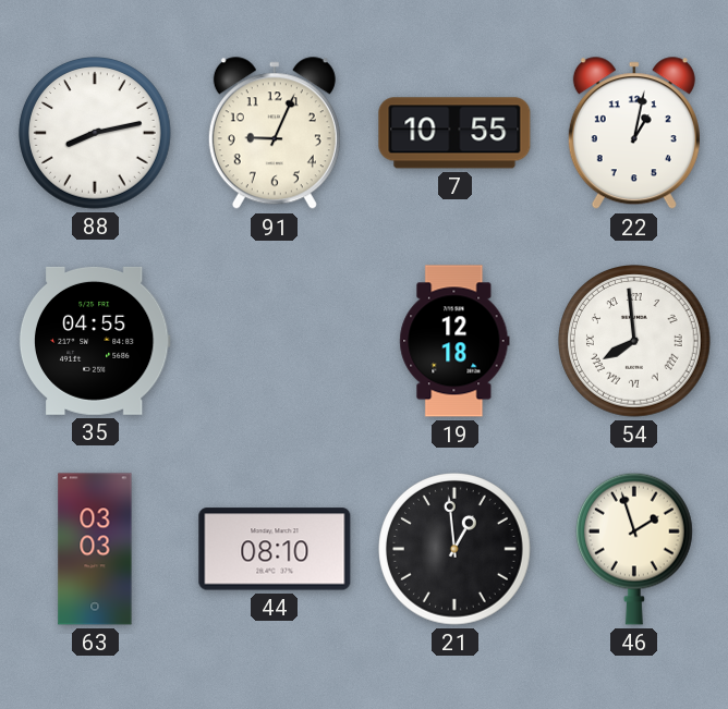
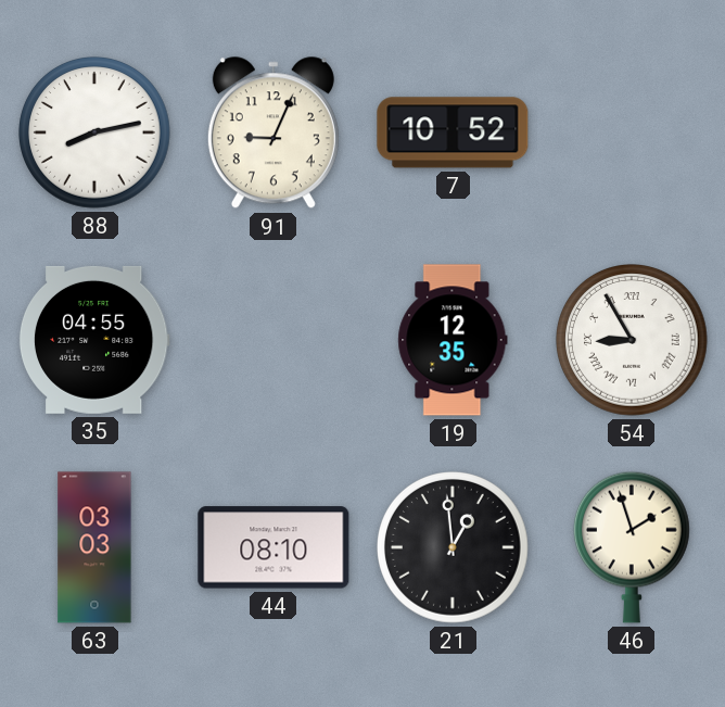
7: 10:55 -> 10:52
22: 1:02 -> none
19: 12:18 -> 12:35
54: 7:59 -> 8:55
